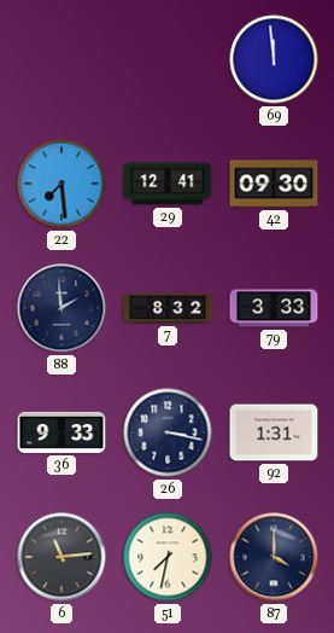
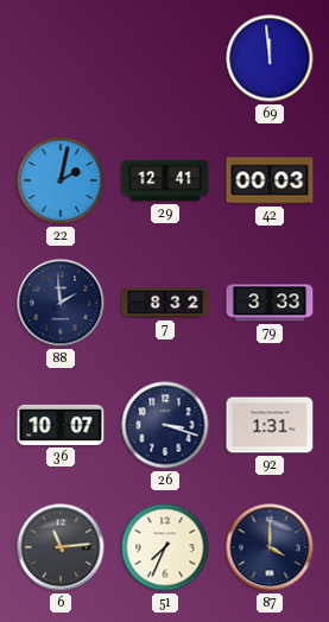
22: 7:29 -> 2:02
42: 09:30 -> 00:03
36: 9:33 -> 10:07
26: 3:17 -> 3:18
51: 7:32 -> 7:34
